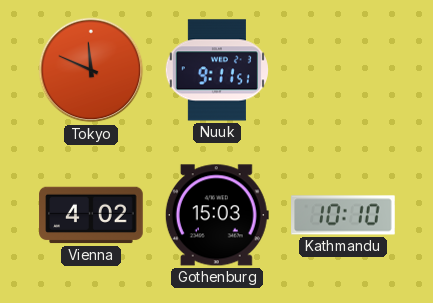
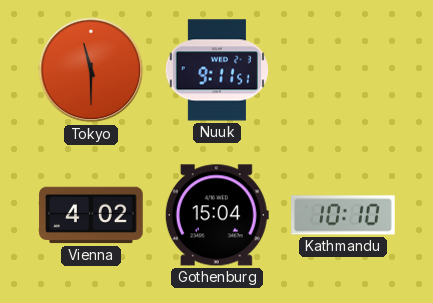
Tokyo: 11:49 -> 11:30
Gothenburg: 15:03 -> 15:04
